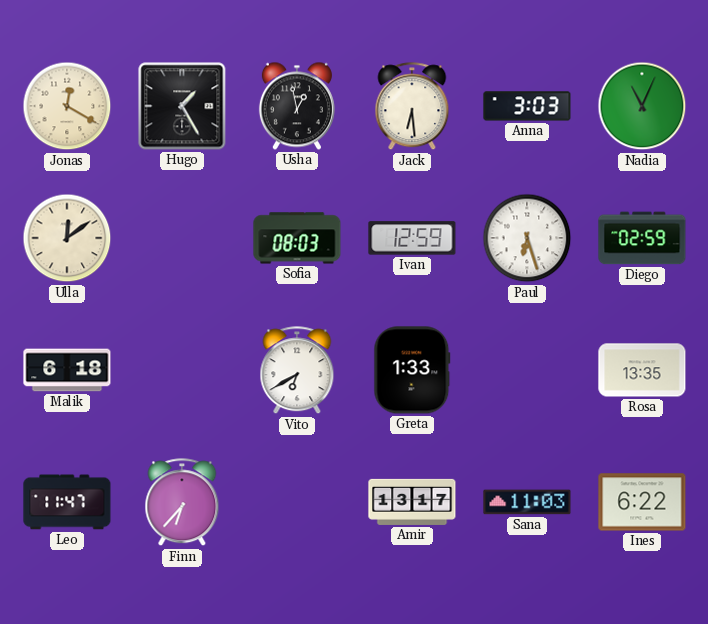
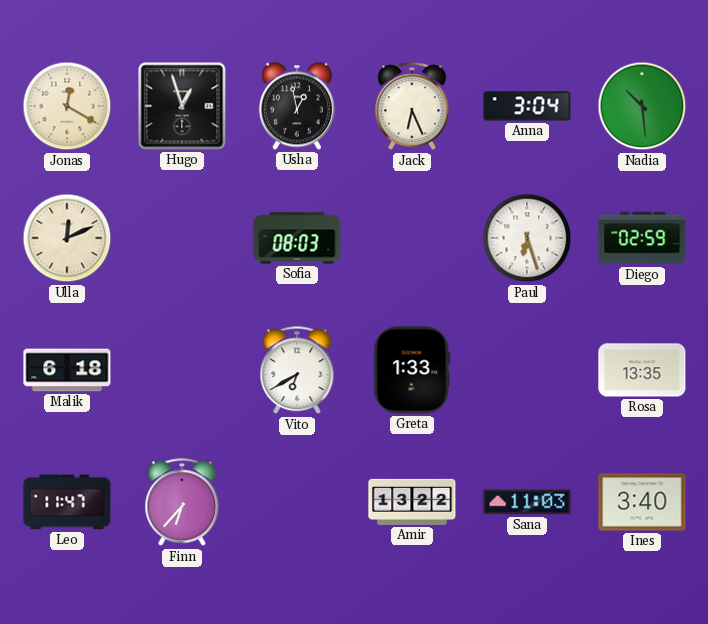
Hugo: 1:25 -> 12:57
Jack: 6:29 -> 6:26
Anna: 3:03 -> 3:04
Nadia: 11:04 -> 10:29
Ulla: 12:09 -> 12:11
Ivan: 12:59 -> none
Amir: 13:17 -> 13:22
Ines: 6:22 -> 3:40
